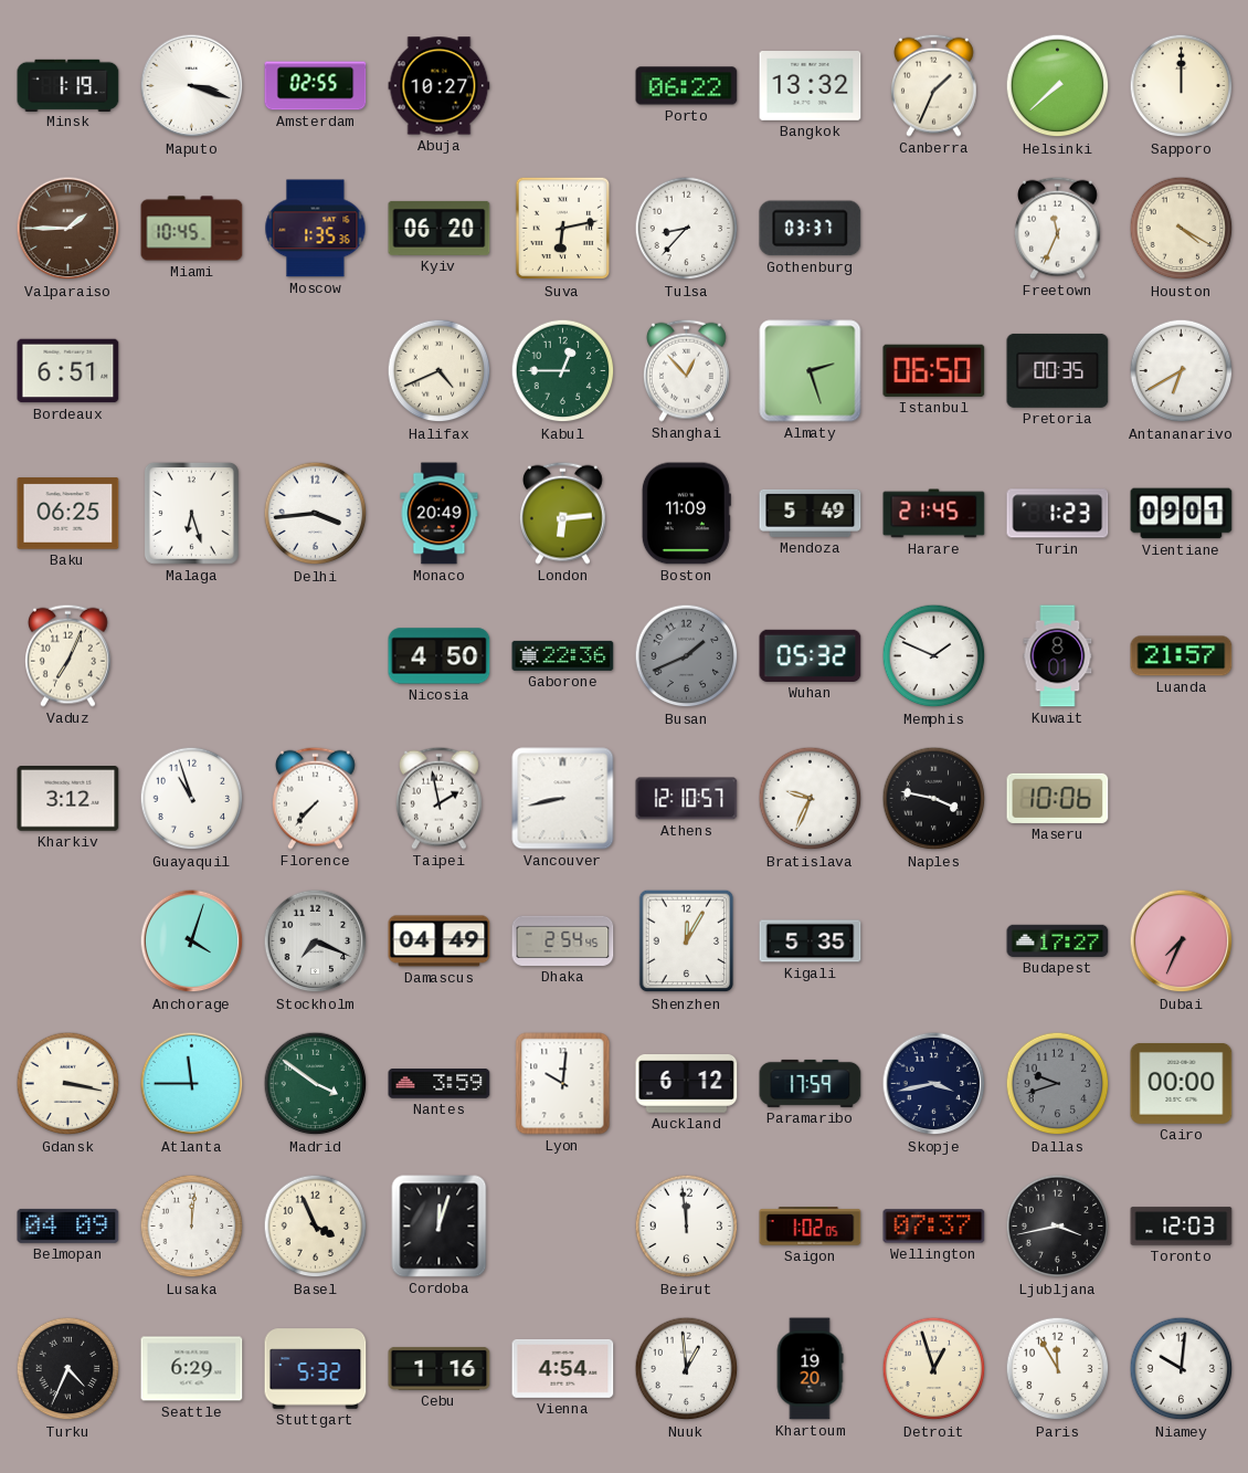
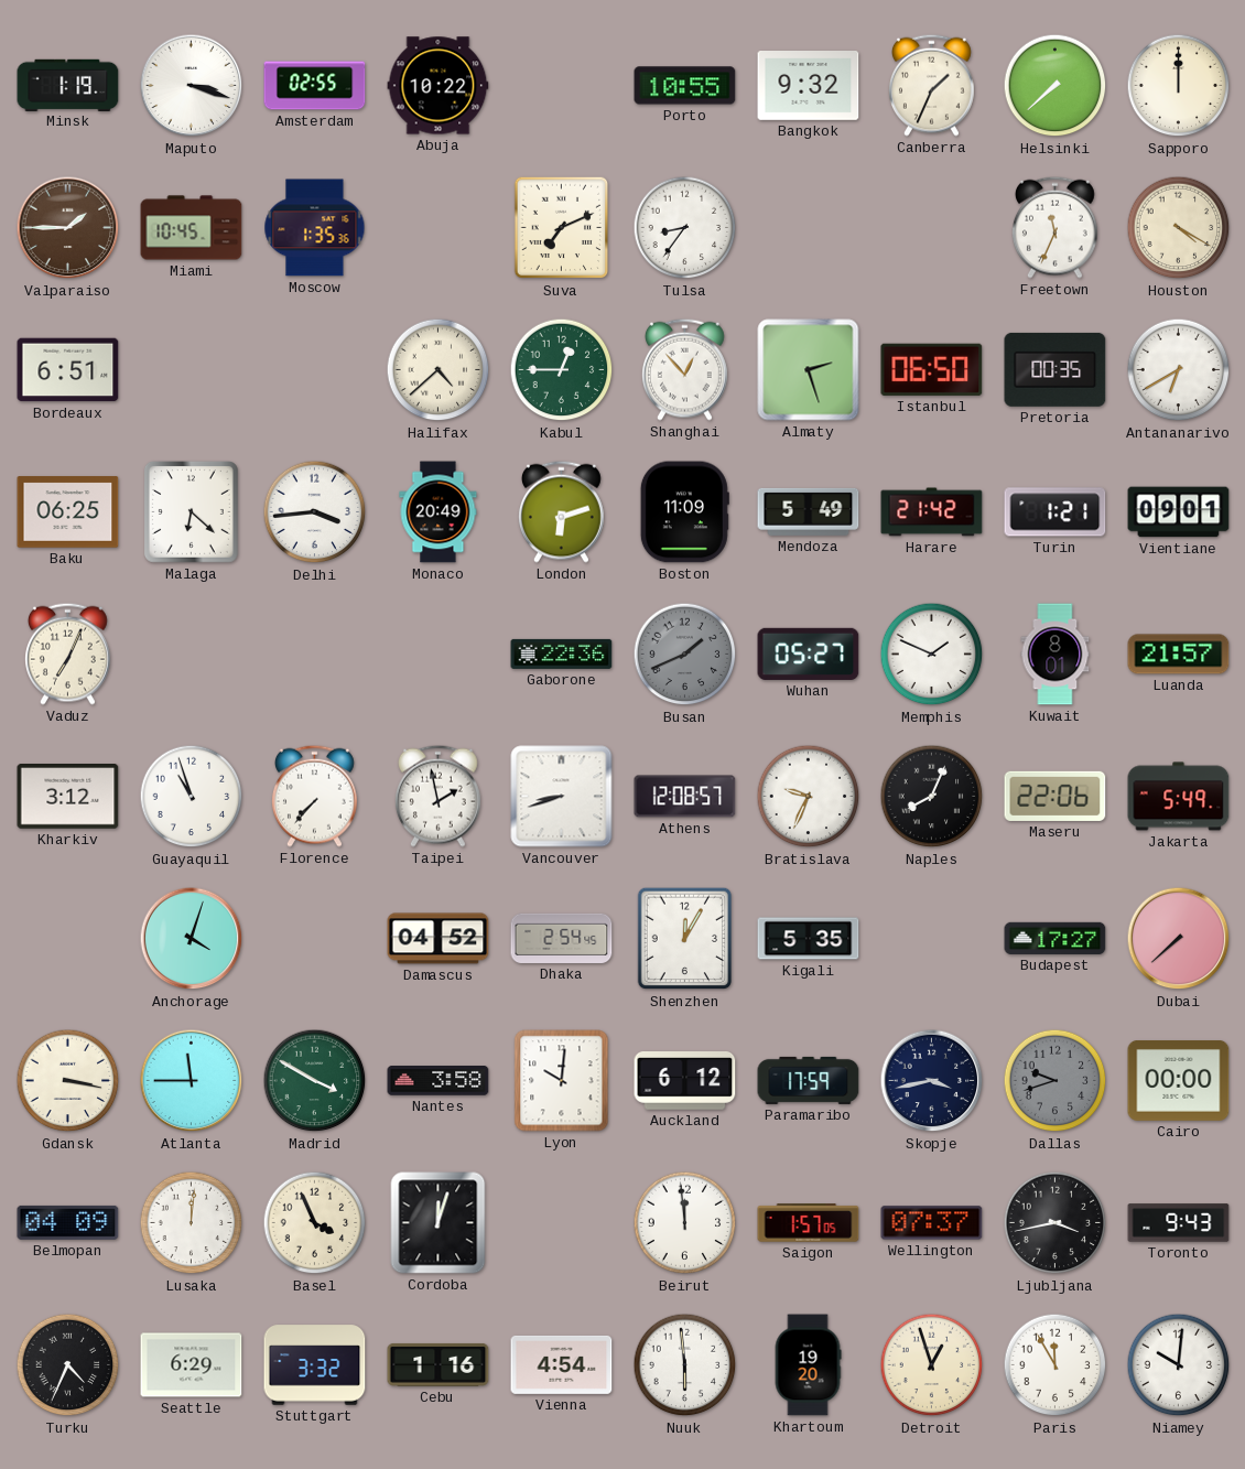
Abuja: 10:27 -> 10:22
Porto: 06:22 -> 10:55
Bangkok: 13:32 -> 9:32
Kyiv: 06:20 -> none
Suva: 6:13 -> 7:11
Tulsa: 8:37 -> 8:36
Gothenburg: 03:37 -> none
Halifax: 4:41 -> 4:38
Malaga: 6:27 -> 6:22
London: 6:14 -> 6:12
Harare: 21:45 -> 21:42
Turin: 1:23 -> 1:21
Nicosia: 4:50 -> none
Wuhan: 05:32 -> 05:27
Vancouver: 8:43 -> 8:42
Athens: 12:10 -> 12:08
Naples: 3:47 -> 8:04
Maseru: 10:06 -> 22:06
Jakarta: none -> 5:49
Stockholm: 7:19 -> none
Damascus: 04:49 -> 04:52
Dubai: 7:34 -> 7:38
Madrid: 3:51 -> 3:50
Nantes: 3:59 -> 3:58
Saigon: 1:02 -> 1:57
Toronto: 12:03 -> 9:43
Stuttgart: 5:32 -> 3:32
Nuuk: 12:59 -> 5:59
